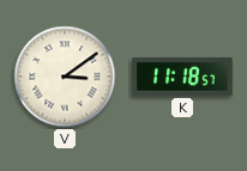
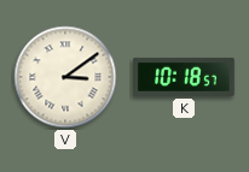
K: 11:18 -> 10:18
